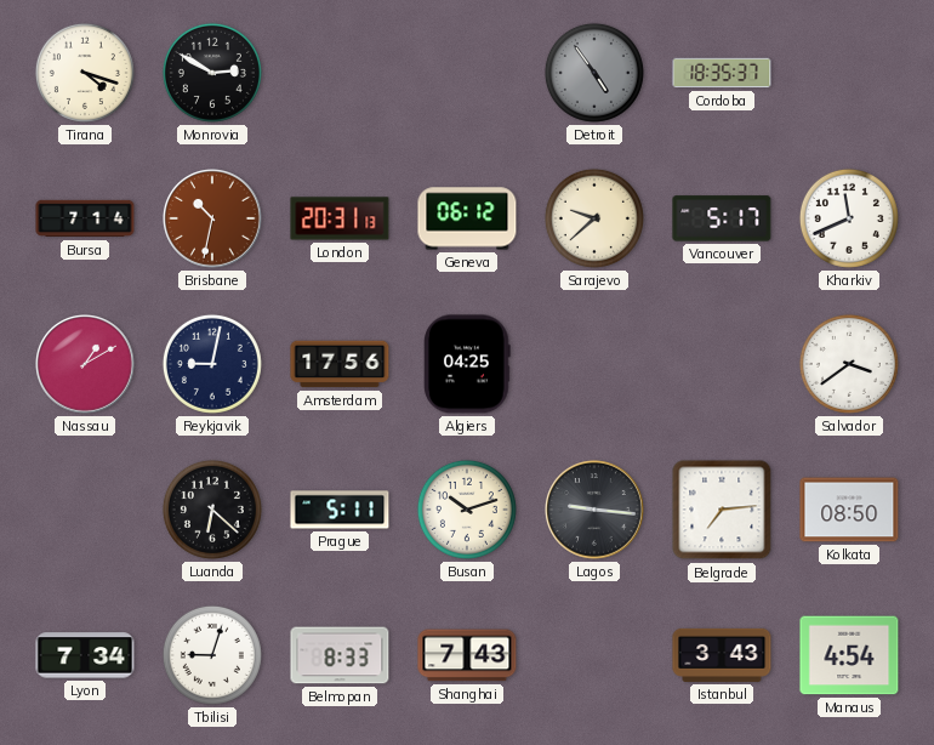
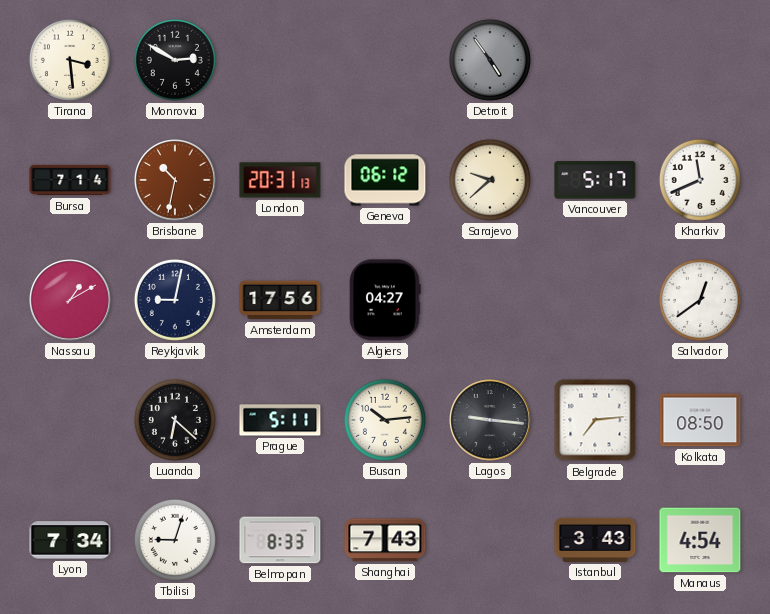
Tirana: 4:18 -> 3:29
Cordoba: 18:35 -> none
Algiers: 04:25 -> 04:27
Salvador: 3:39 -> 12:39
Busan: 10:12 -> 10:14
